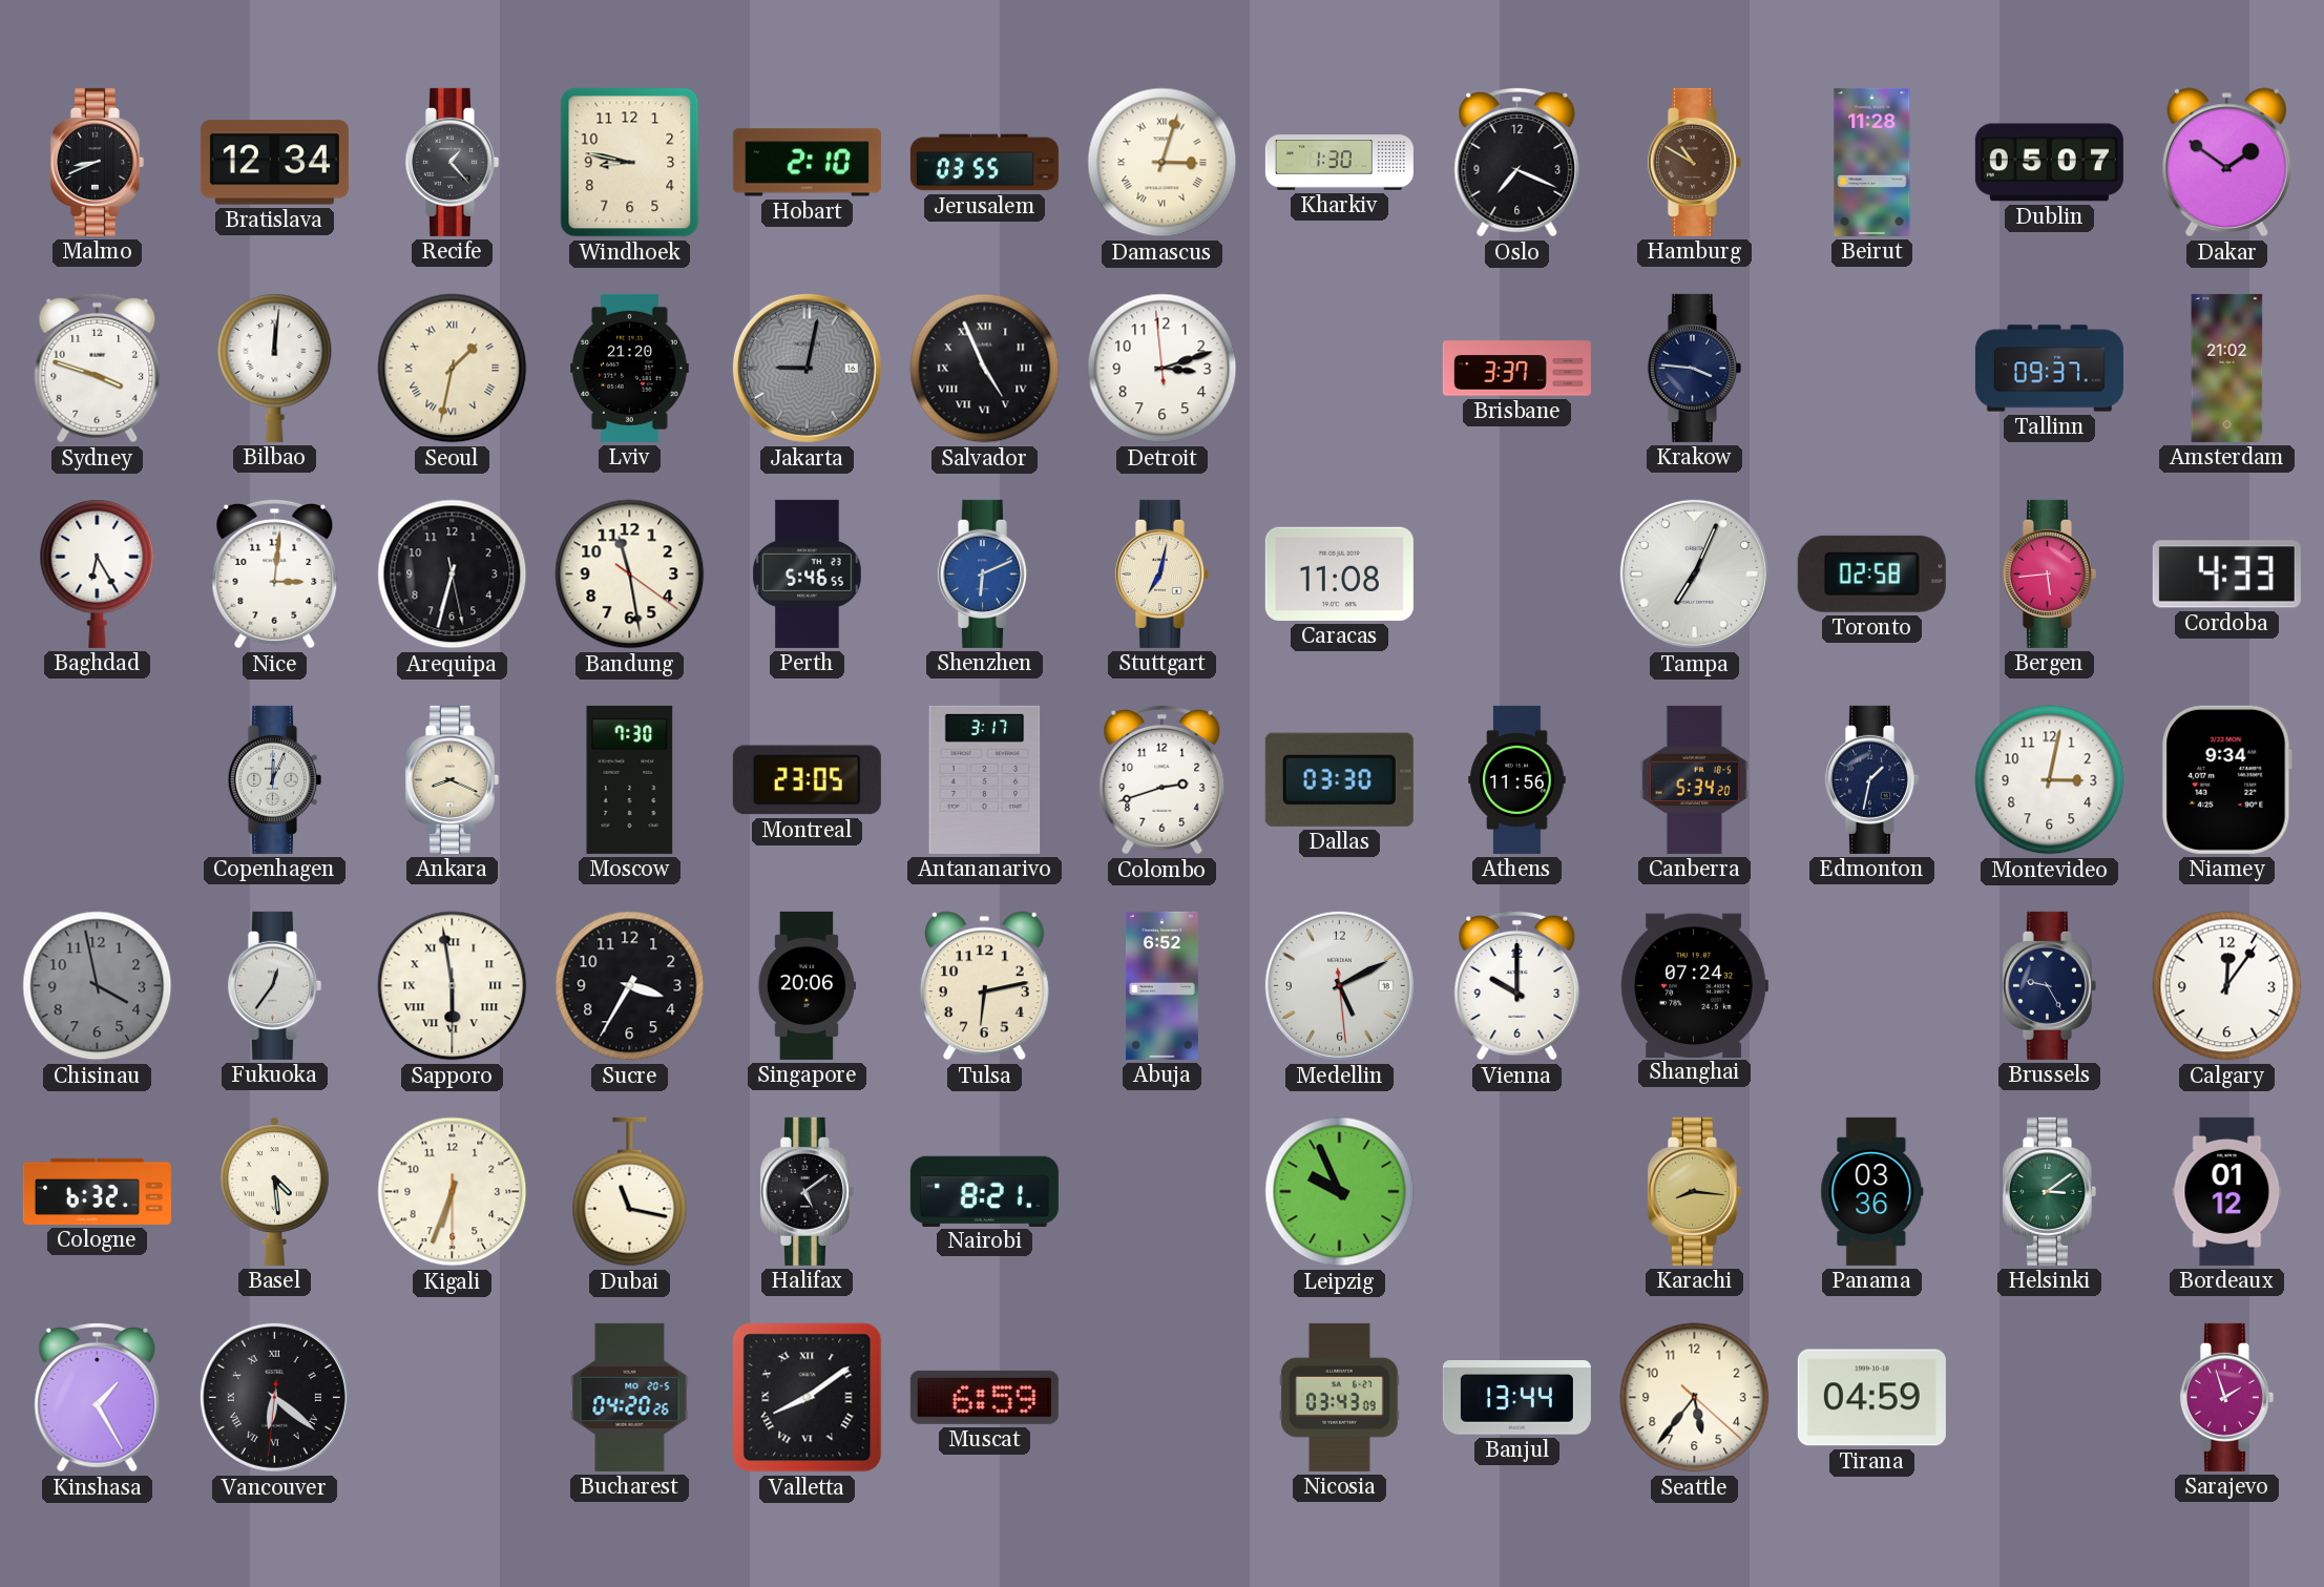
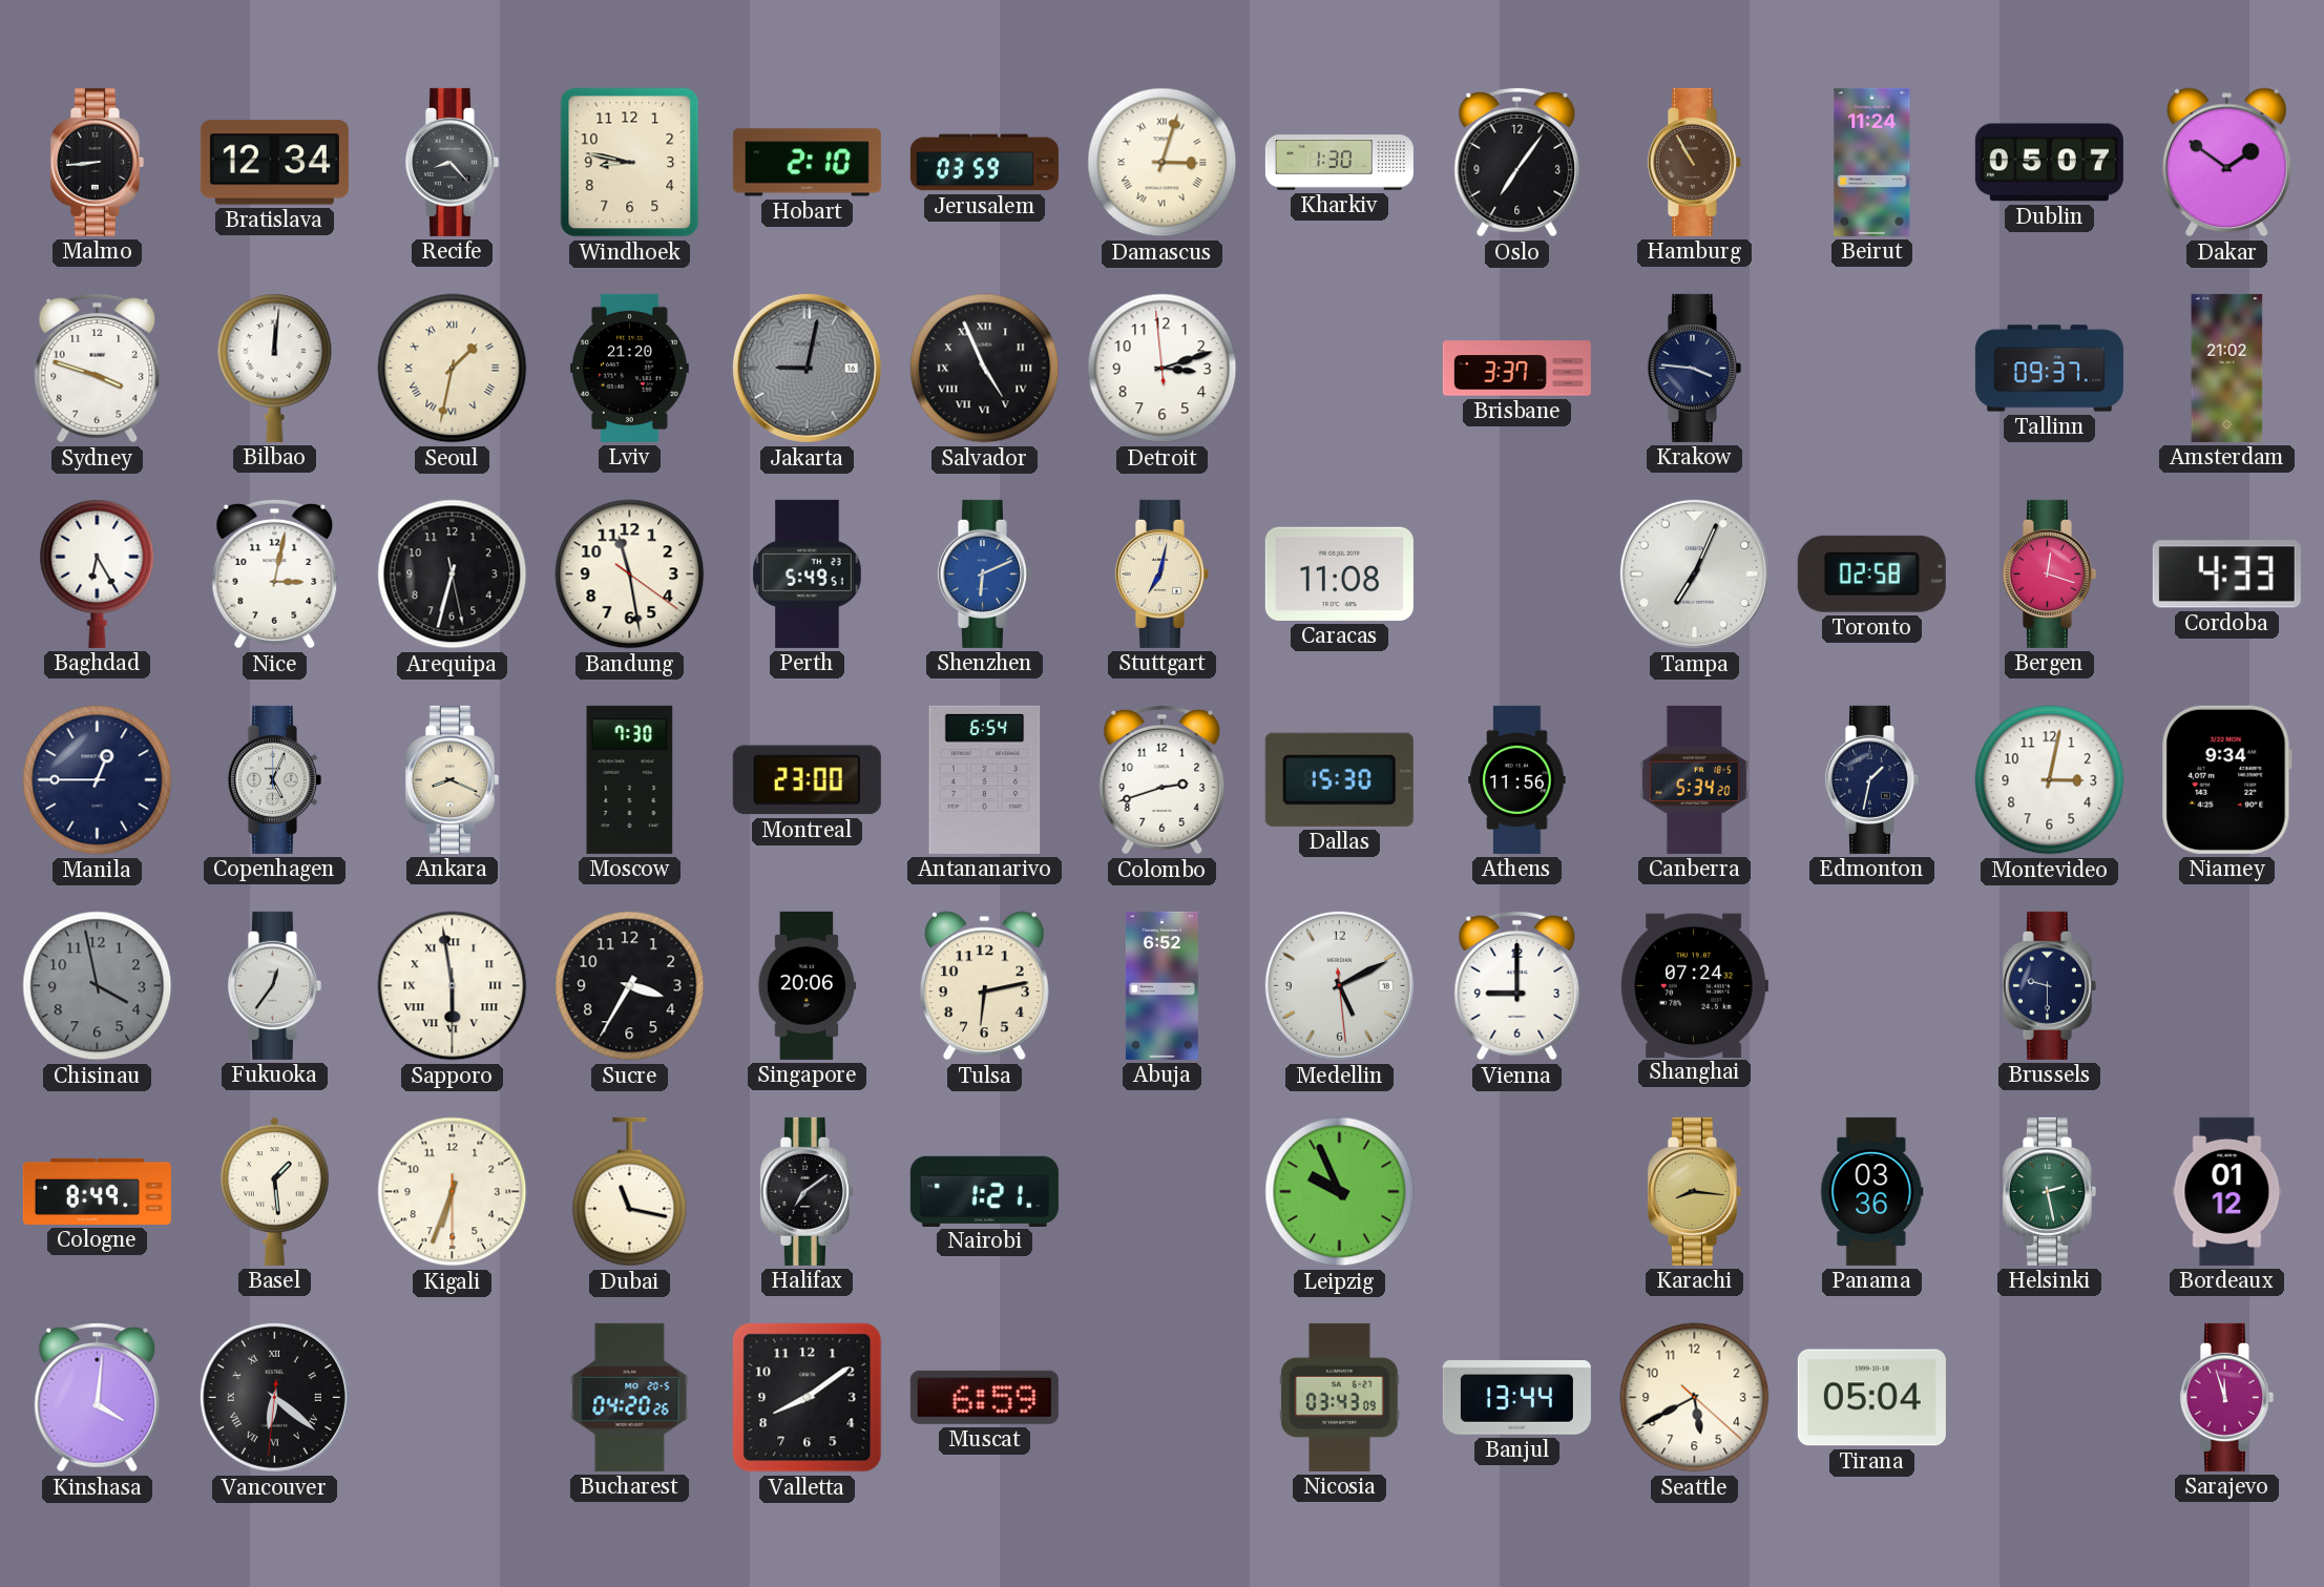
Malmo: 8:41 -> 8:44
Recife: 1:23 -> 8:23
Jerusalem: 03:55 -> 03:59
Oslo: 7:19 -> 7:06
Hamburg: 10:50 -> 10:55
Beirut: 11:28 -> 11:24
Nice: 3:01 -> 3:02
Perth: 5:46 -> 5:49
Bergen: 5:44 -> 12:18
Manila: none -> 12:45
Copenhagen: 12:04 -> 5:04
Montreal: 23:05 -> 23:00
Antananarivo: 3:17 -> 6:54
Dallas: 03:30 -> 15:30
Vienna: 10:00 -> 9:00
Brussels: 9:25 -> 9:30
Calgary: 12:06 -> none
Cologne: 6:32 -> 8:49
Basel: 4:29 -> 1:29
Halifax: 5:09 -> 7:09
Nairobi: 8:21 -> 1:21
Helsinki: 3:09 -> 2:28
Kinshasa: 1:25 -> 4:01
Valletta numerals: Roman -> Arabic
Seattle: 5:36 -> 5:40
Tirana: 04:59 -> 05:04
Sarajevo: 1:57 -> 11:57
